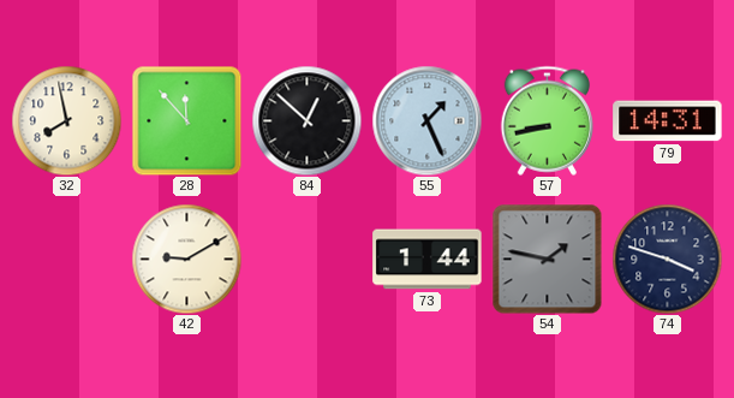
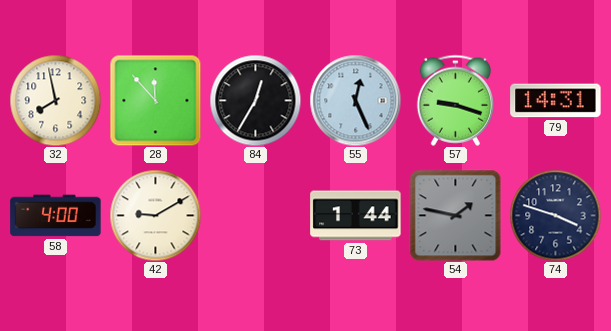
84: 12:52 -> 12:35
55: 1:26 -> 12:26
57: 8:43 -> 9:18
58: none -> 4:00
